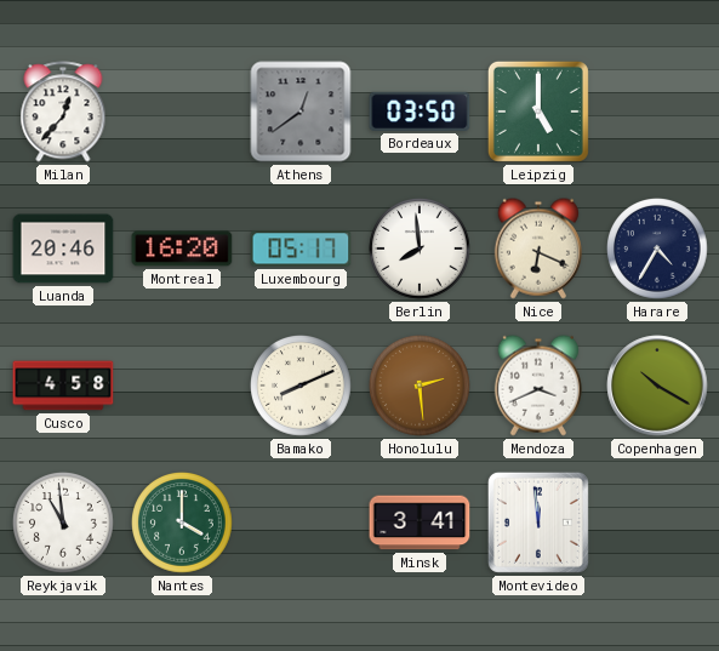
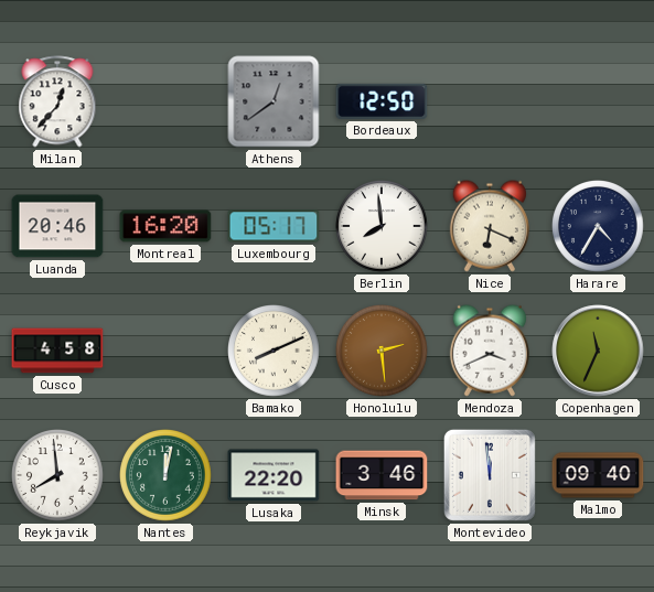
Bordeaux: 03:50 -> 12:50
Leipzig: 5:00 -> none
Copenhagen: 10:20 -> 11:34
Reykjavik: 10:59 -> 7:59
Nantes: 4:00 -> 12:02
Lusaka: none -> 22:20
Minsk: 3:41 -> 3:46
Malmo: none -> 09:40
